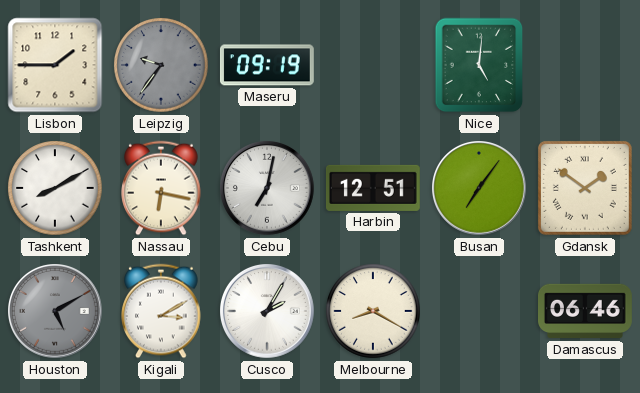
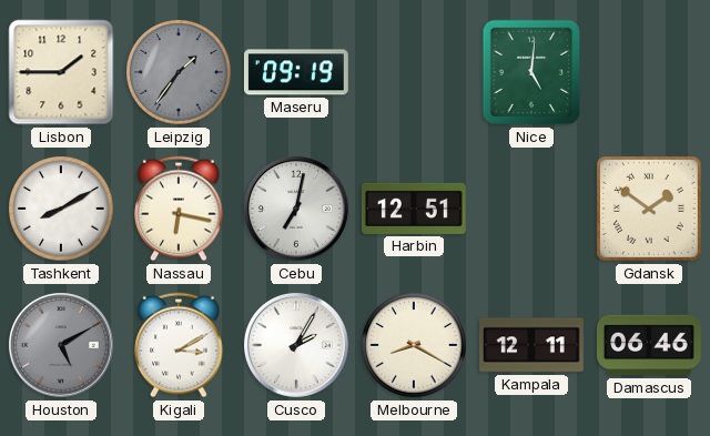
Leipzig: 9:36 -> 1:36
Busan: 7:06 -> none
Kampala: none -> 12:11
